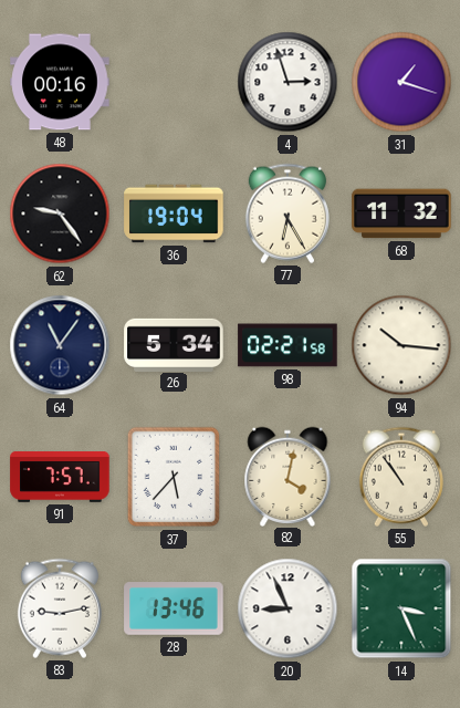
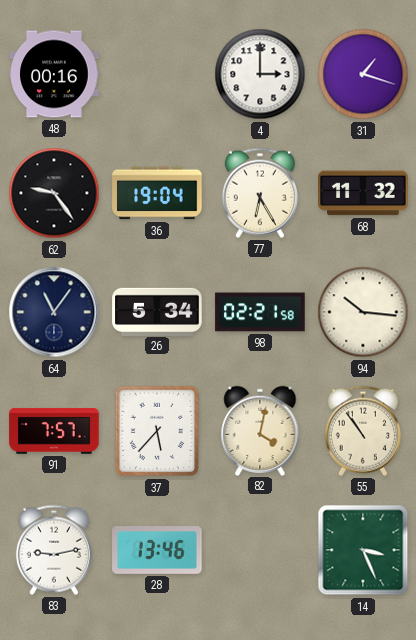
4: 2:57 -> 3:00
20: 8:56 -> none
